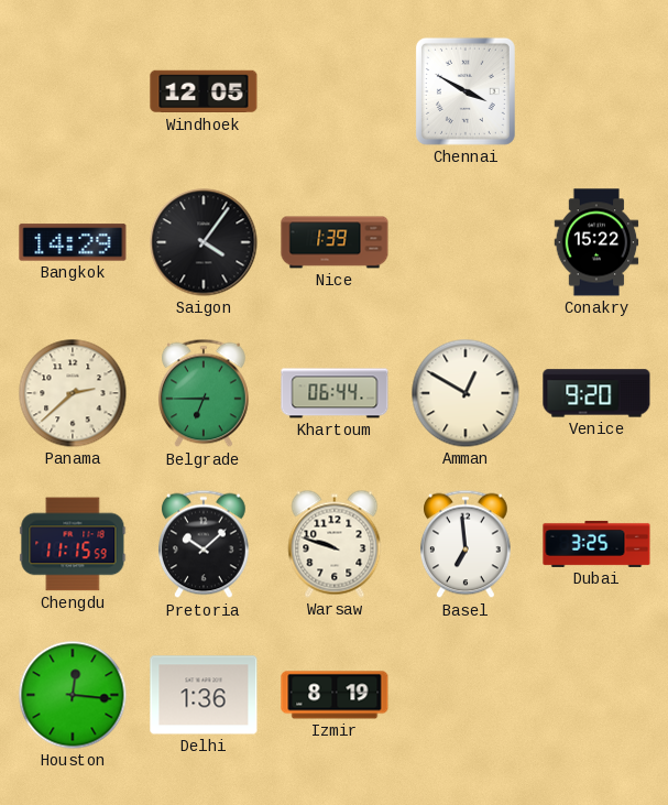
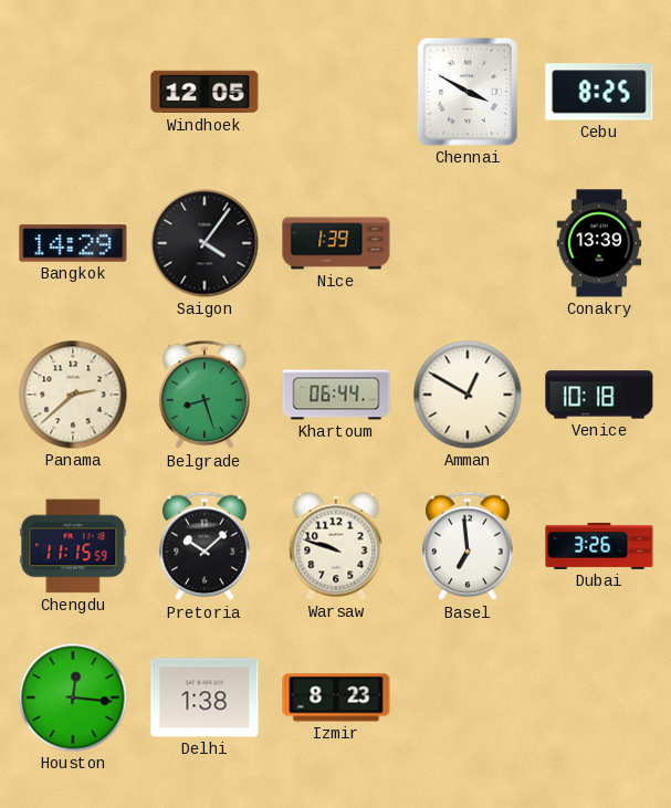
Cebu: none -> 8:25
Conakry: 15:22 -> 13:39
Belgrade: 6:45 -> 8:27
Venice: 9:20 -> 10:18
Dubai: 3:25 -> 3:26
Delhi: 1:36 -> 1:38
Izmir: 8:19 -> 8:23
